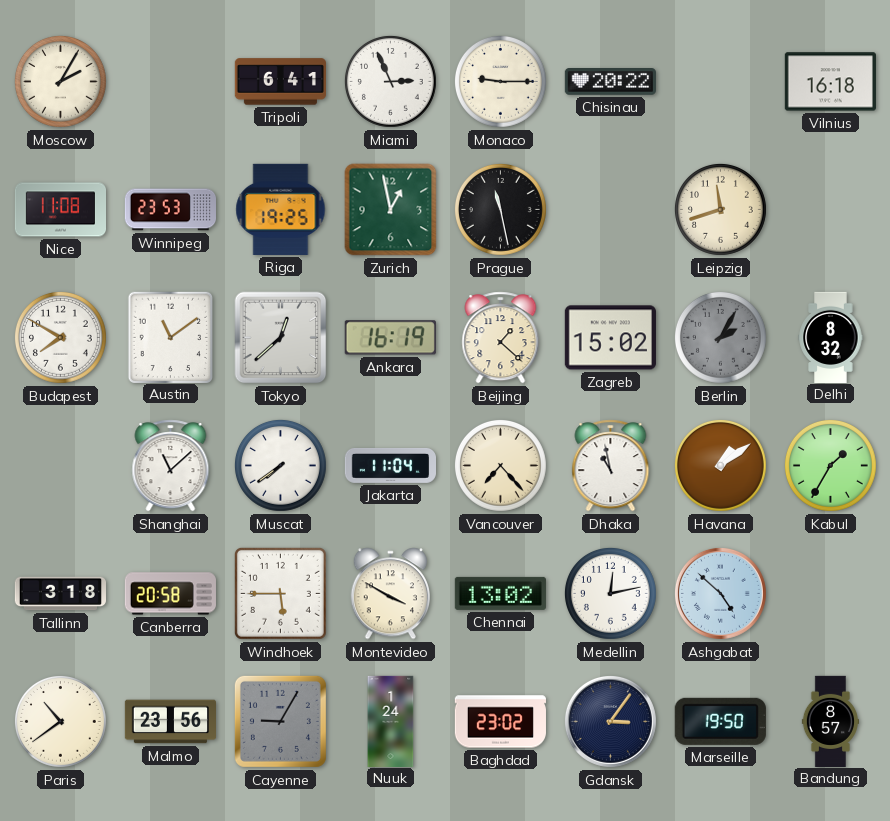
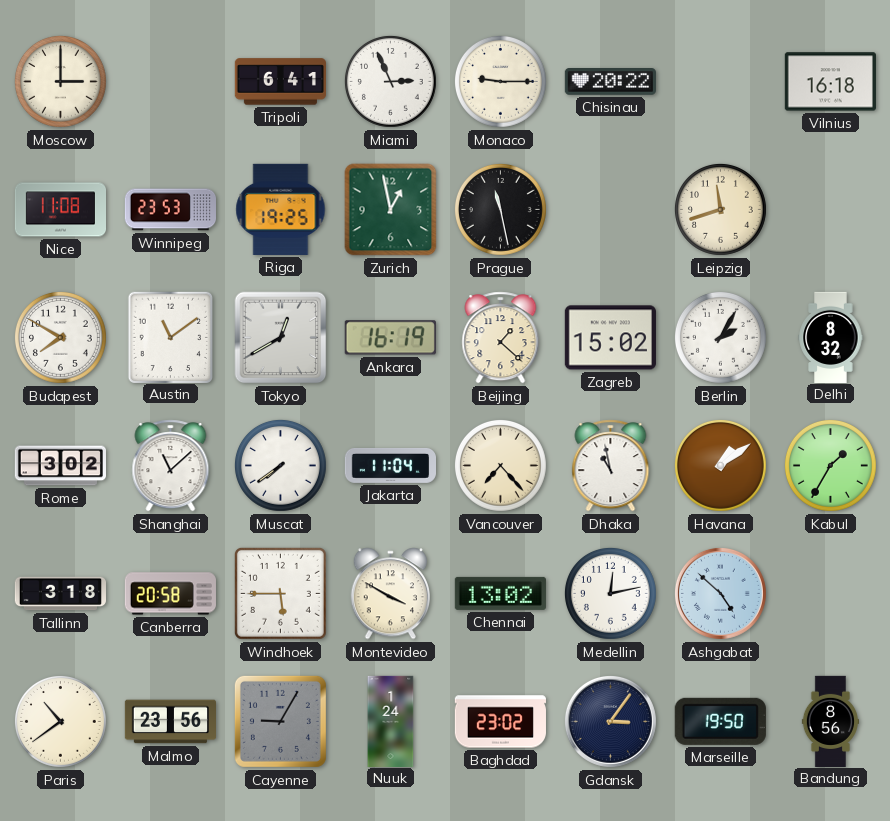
Moscow: 2:05 -> 3:00
Tokyo: 12:38 -> 12:40
Berlin dial: grey -> white
Rome: none -> 3:02
Bandung: 8:57 -> 8:56
